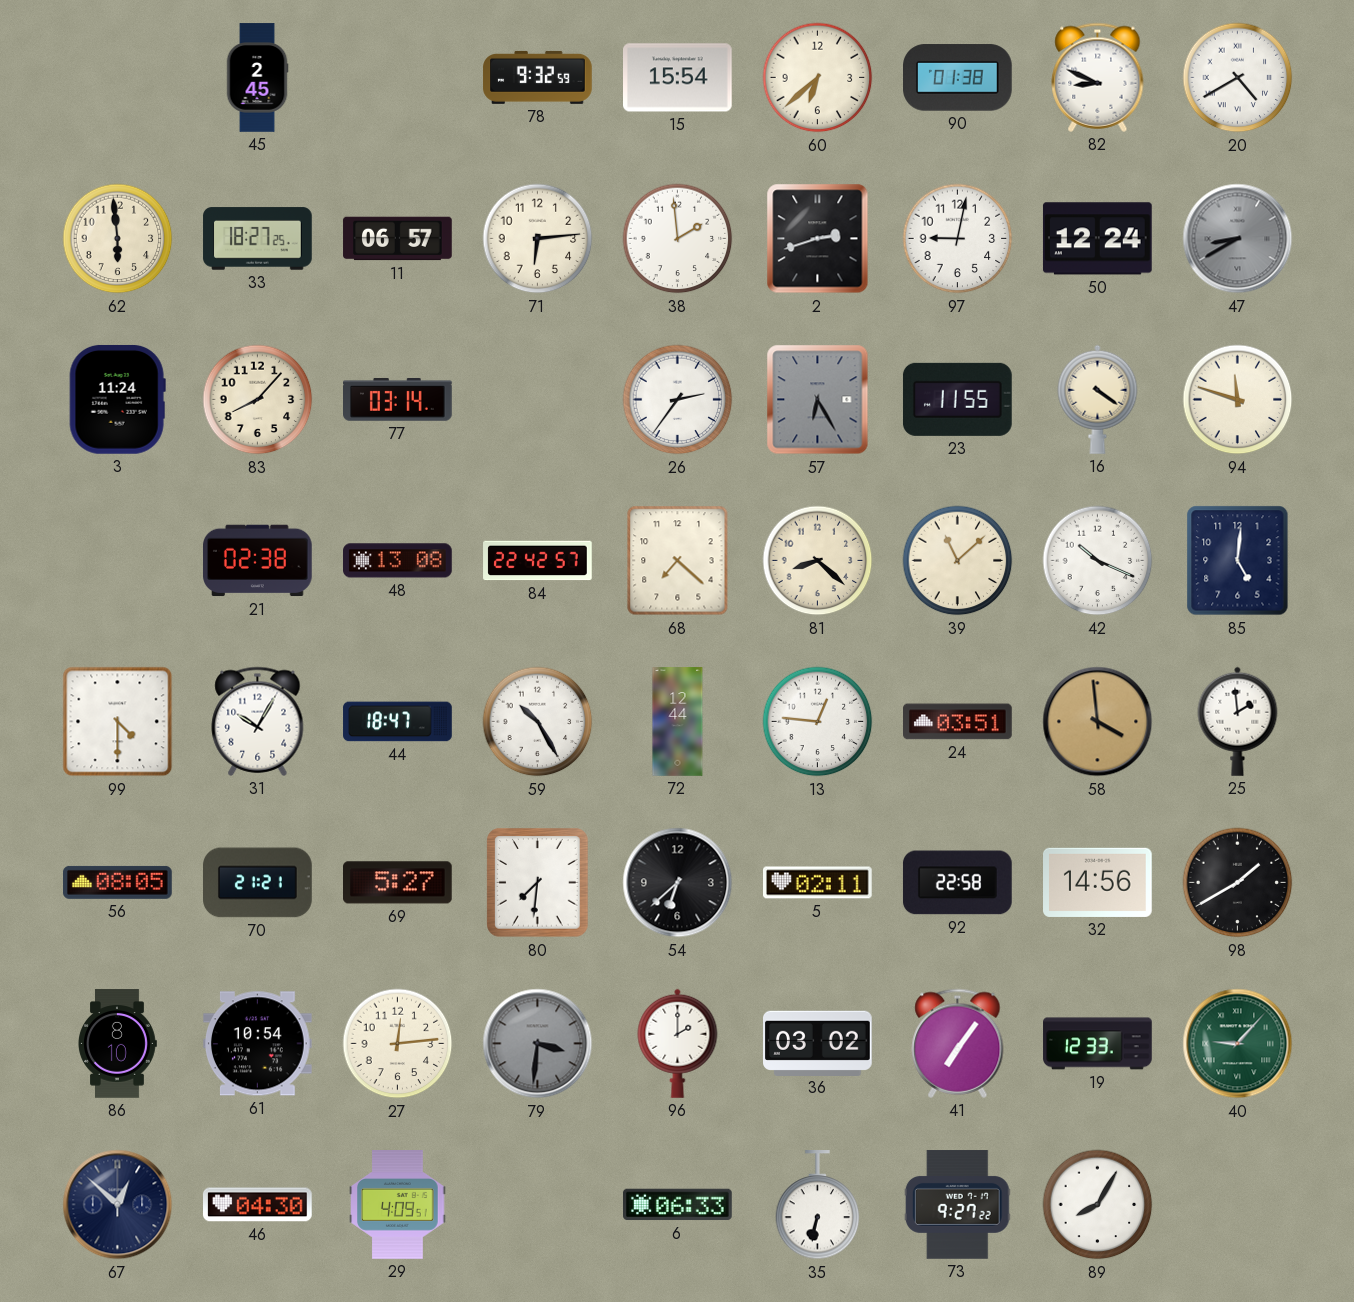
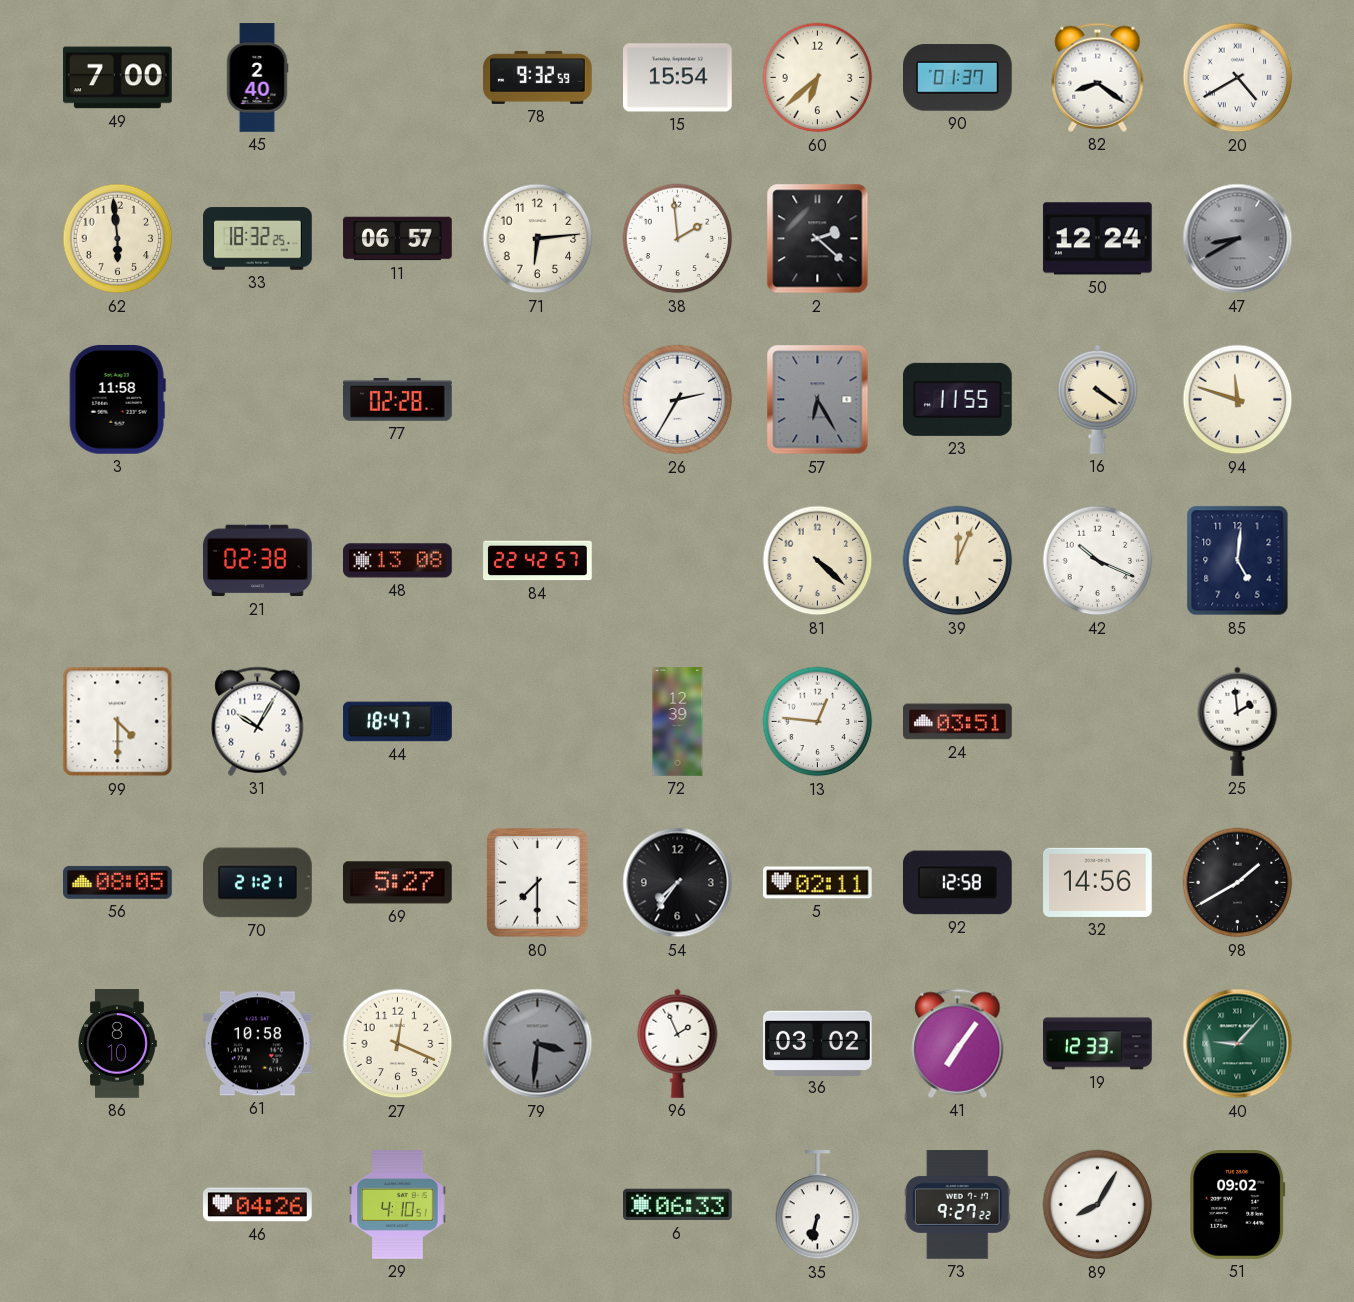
49: none -> 7:00
45: 2:45 -> 2:40
90: 01:38 -> 01:37
82: 8:49 -> 8:21
33: 18:27 -> 18:32
2: 2:42 -> 2:22
97: 9:02 -> none
3: 11:24 -> 11:58
83: 8:07 -> none
77: 03:14 -> 02:28
26: 2:36 -> 2:35
68: 7:22 -> none
81: 8:22 -> 4:22
39: 11:08 -> 12:04
59: 10:25 -> none
72: 12:44 -> 12:39
58: 3:59 -> none
80: 7:31 -> 7:30
54: 6:38 -> 7:36
92: 22:58 -> 12:58
61: 10:54 -> 10:58
27: 12:14 -> 12:19
96: 2:00 -> 1:56
67: 12:52 -> none
46: 04:30 -> 04:26
29: 4:09 -> 4:10
51: none -> 09:02
